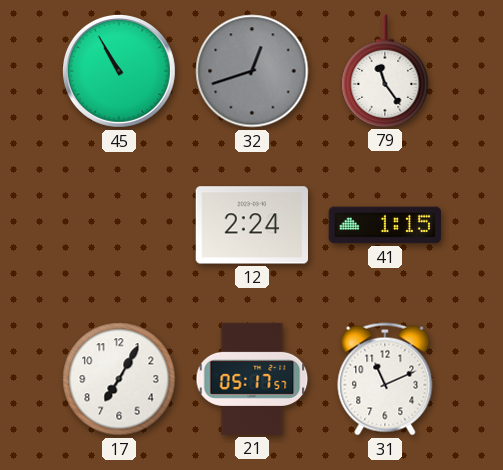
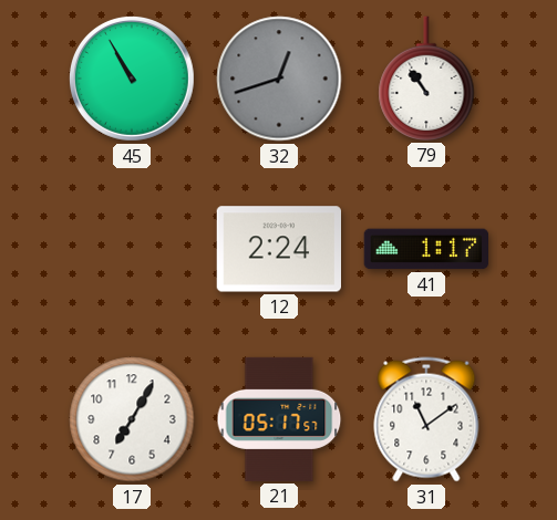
79: 11:24 -> 10:54
41: 1:15 -> 1:17
31: 11:11 -> 11:09
